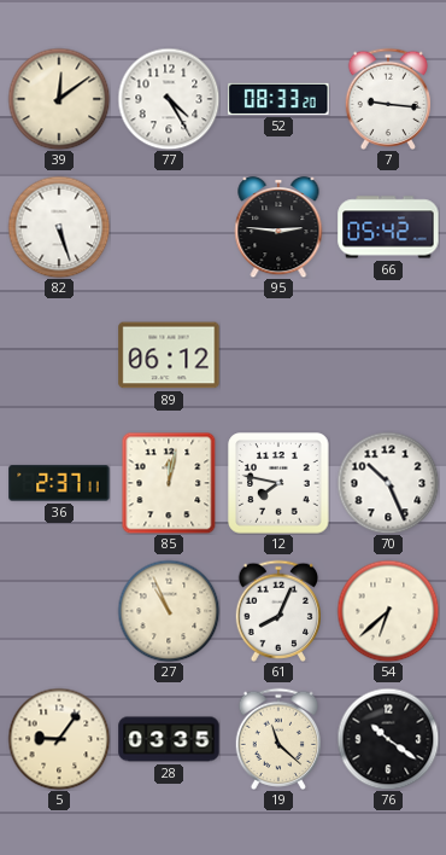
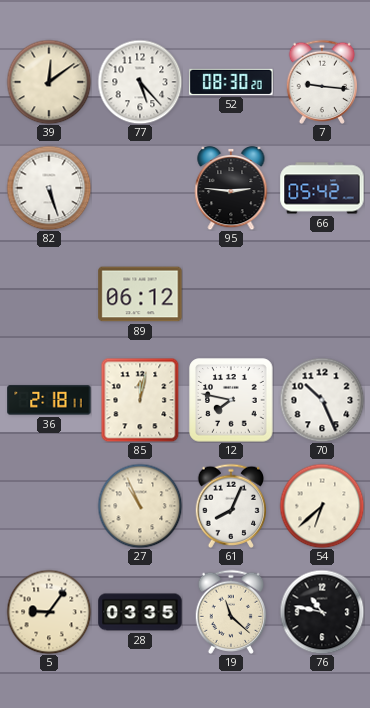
77: 4:25 -> 5:23
52: 08:33 -> 08:30
36: 2:37 -> 2:18
76: 10:21 -> 10:47
